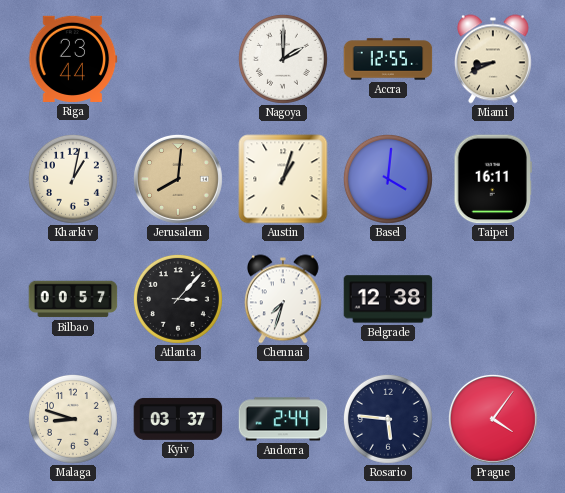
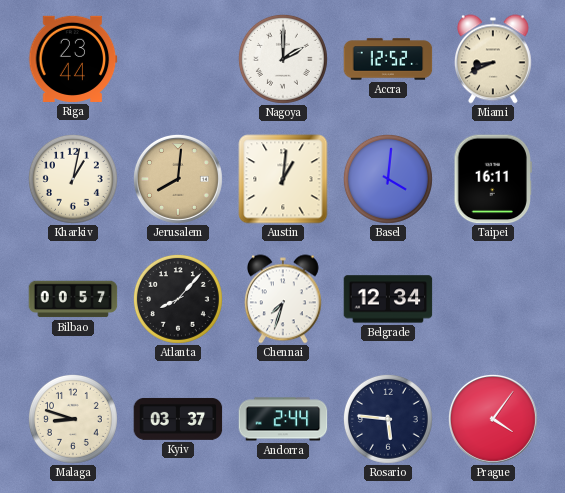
Accra: 12:55 -> 12:52
Austin: 1:03 -> 1:01
Atlanta: 3:07 -> 8:07
Belgrade: 12:38 -> 12:34
